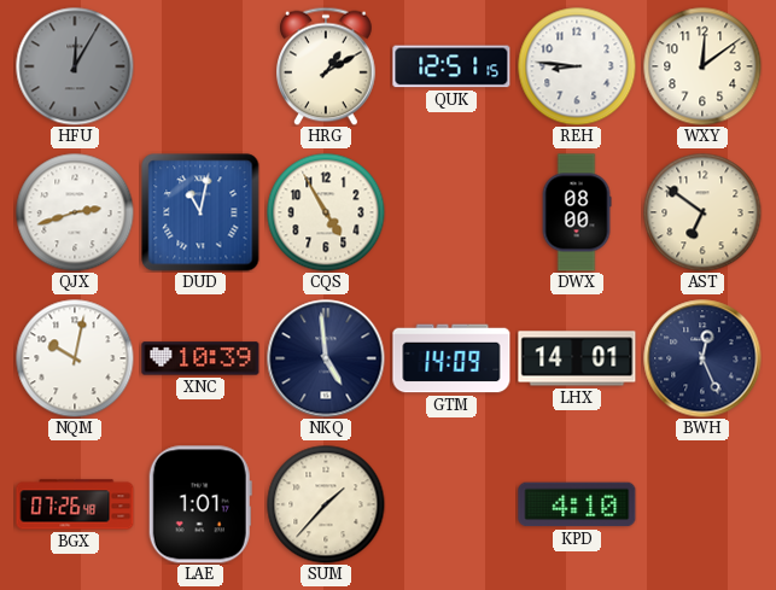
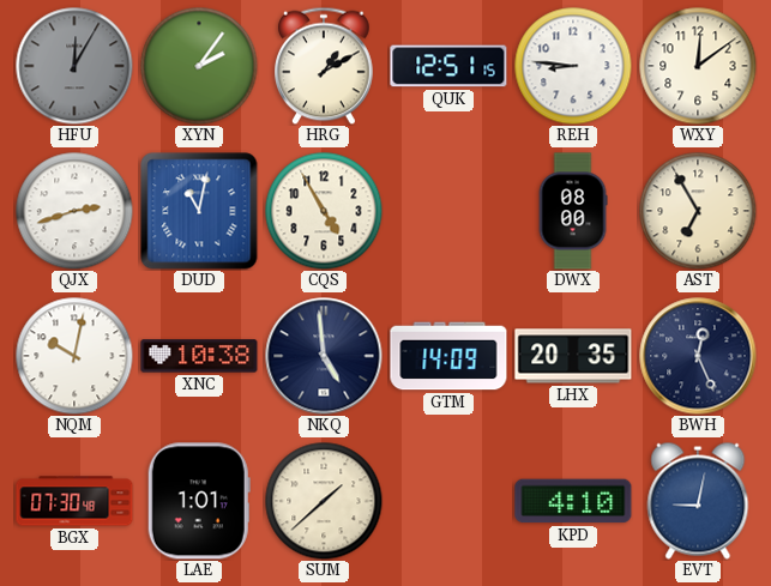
XYN: none -> 2:06
AST: 6:51 -> 6:55
XNC: 10:39 -> 10:38
LHX: 14:01 -> 20:35
BGX: 07:26 -> 07:30
SUM: 1:37 -> 1:38
EVT: none -> 9:02
